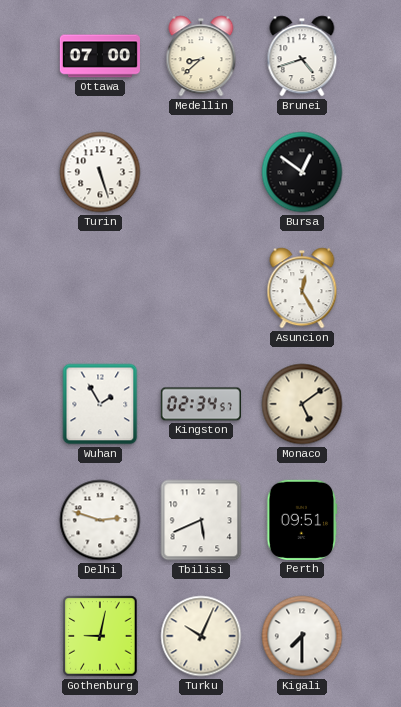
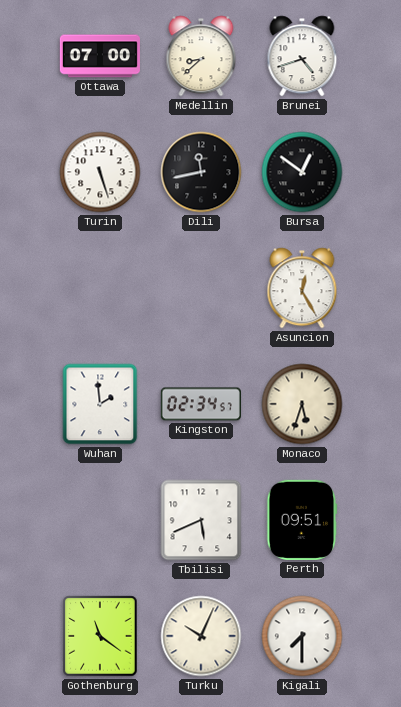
Dili: none -> 11:43
Wuhan: 1:55 -> 1:59
Monaco: 5:09 -> 5:33
Delhi: 2:48 -> none
Gothenburg: 9:02 -> 11:21
